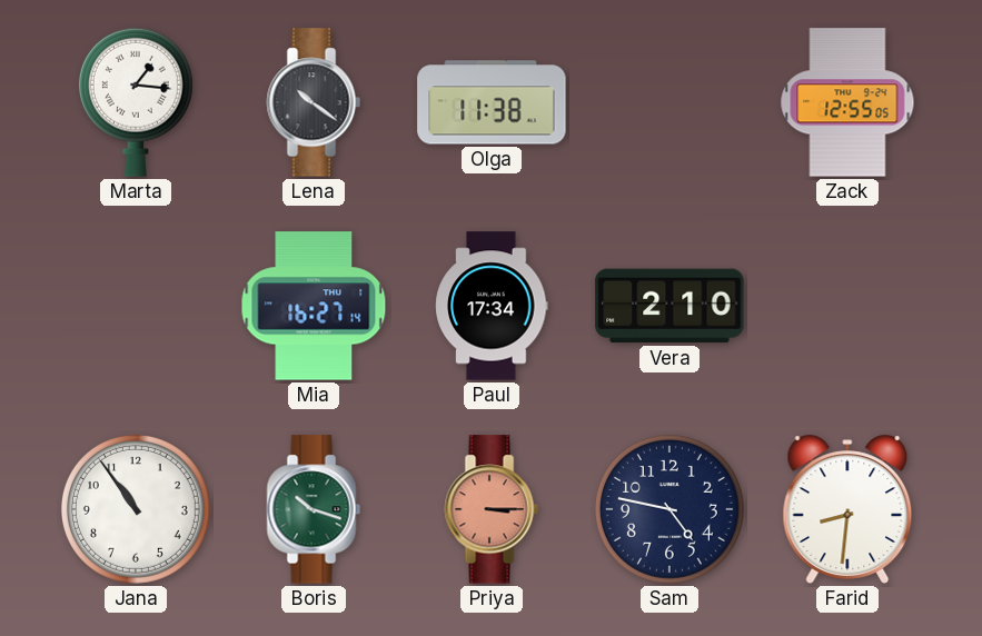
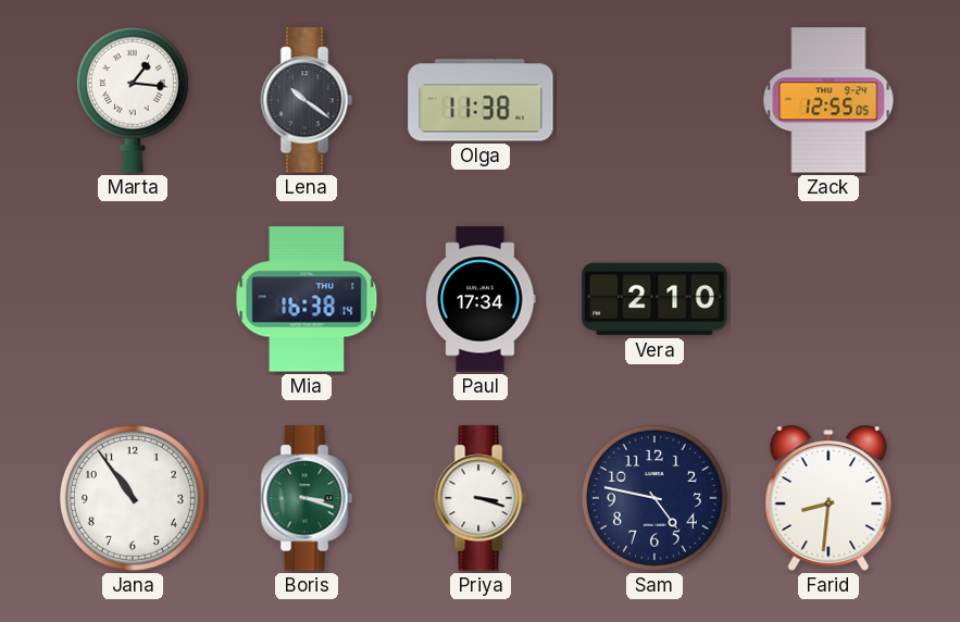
Mia: 16:27 -> 16:38
Boris: 10:18 -> 3:18
Priya: 3:15 -> 3:18
Priya dial: salmon -> white
